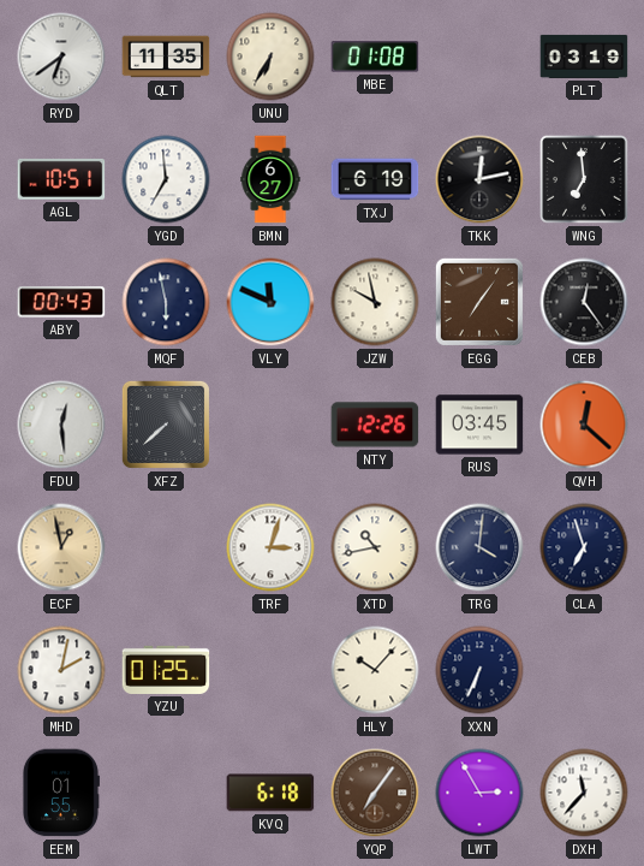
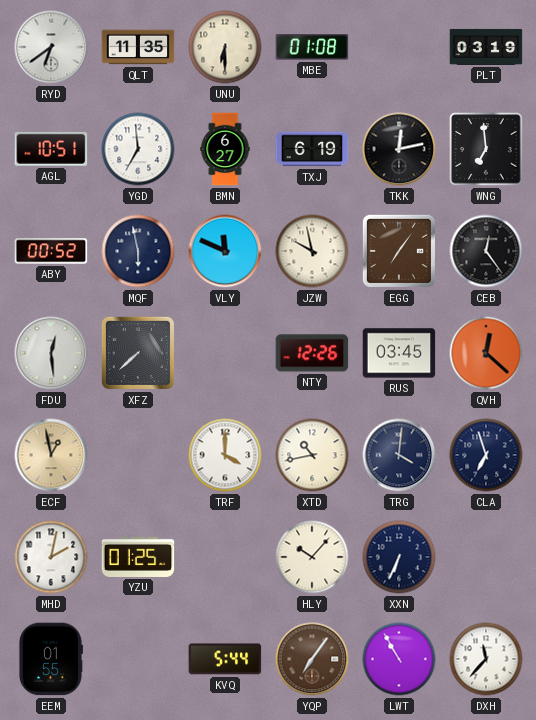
UNU: 6:35 -> 6:30
ABY: 00:43 -> 00:52
TRF: 3:03 -> 4:00
KVQ: 6:18 -> 5:44
LWT: 2:55 -> 10:55
